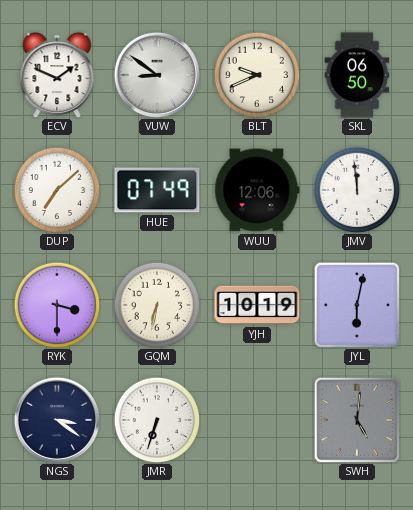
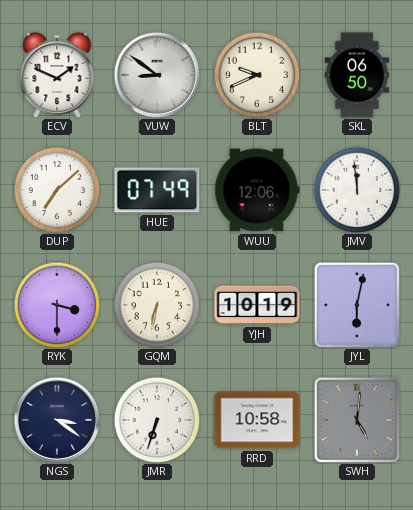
RRD: none -> 10:58
